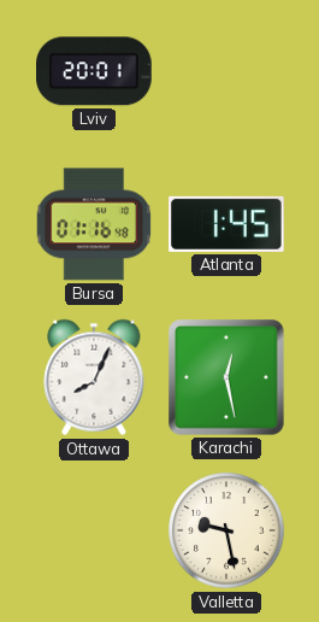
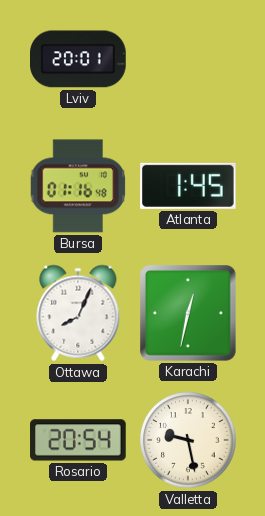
Karachi: 12:28 -> 12:32
Rosario: none -> 20:54
